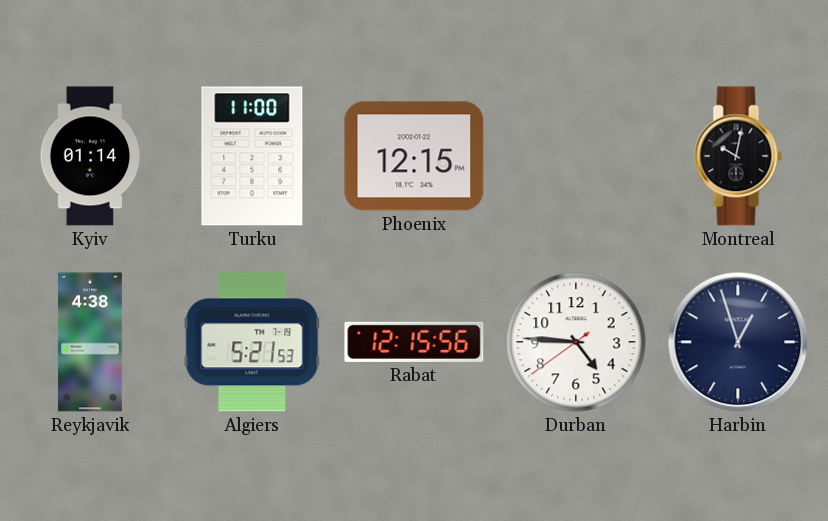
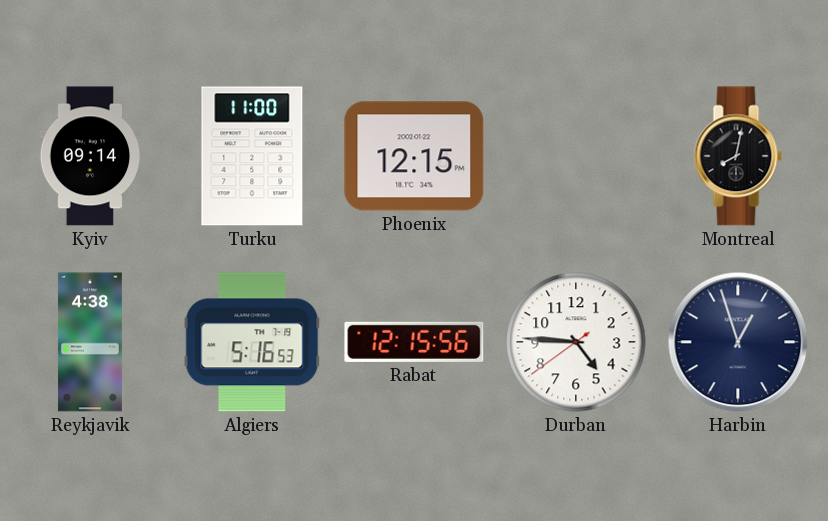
Kyiv: 01:14 -> 09:14
Montreal: 10:02 -> 8:02
Algiers: 5:21 -> 5:16
